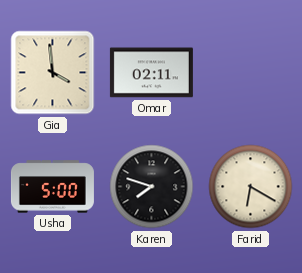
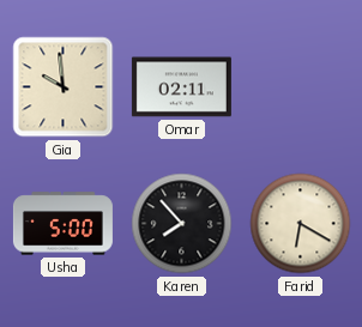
Gia: 3:59 -> 9:59
Karen: 7:48 -> 7:53
